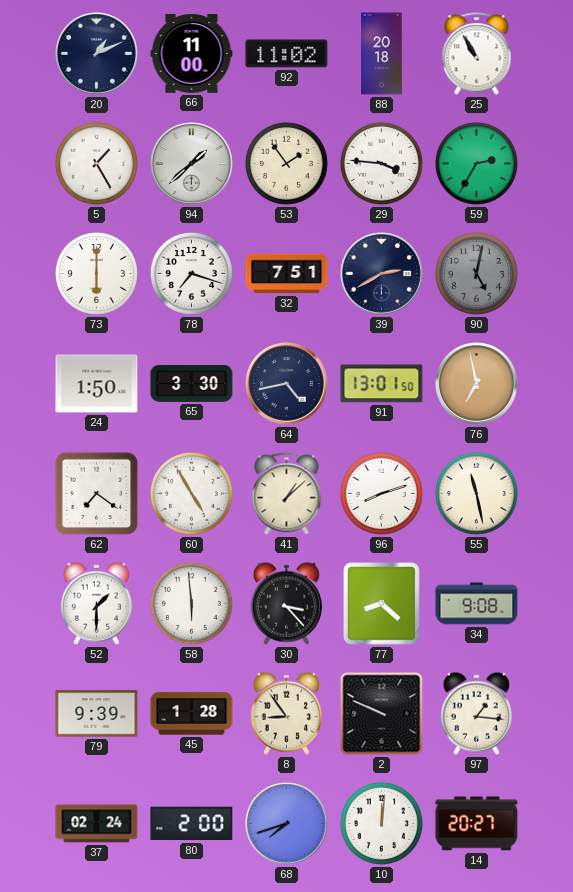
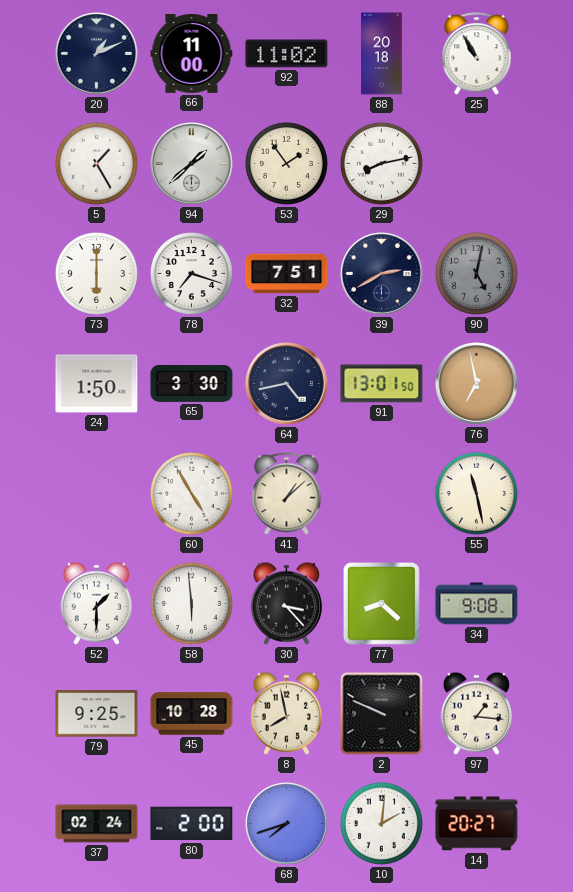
29: 3:46 -> 8:13
59: 2:35 -> none
62: 7:21 -> none
96: 8:12 -> none
79: 9:39 -> 9:25
45: 1:28 -> 10:28
8: 8:54 -> 7:58
10: 12:01 -> 2:01
